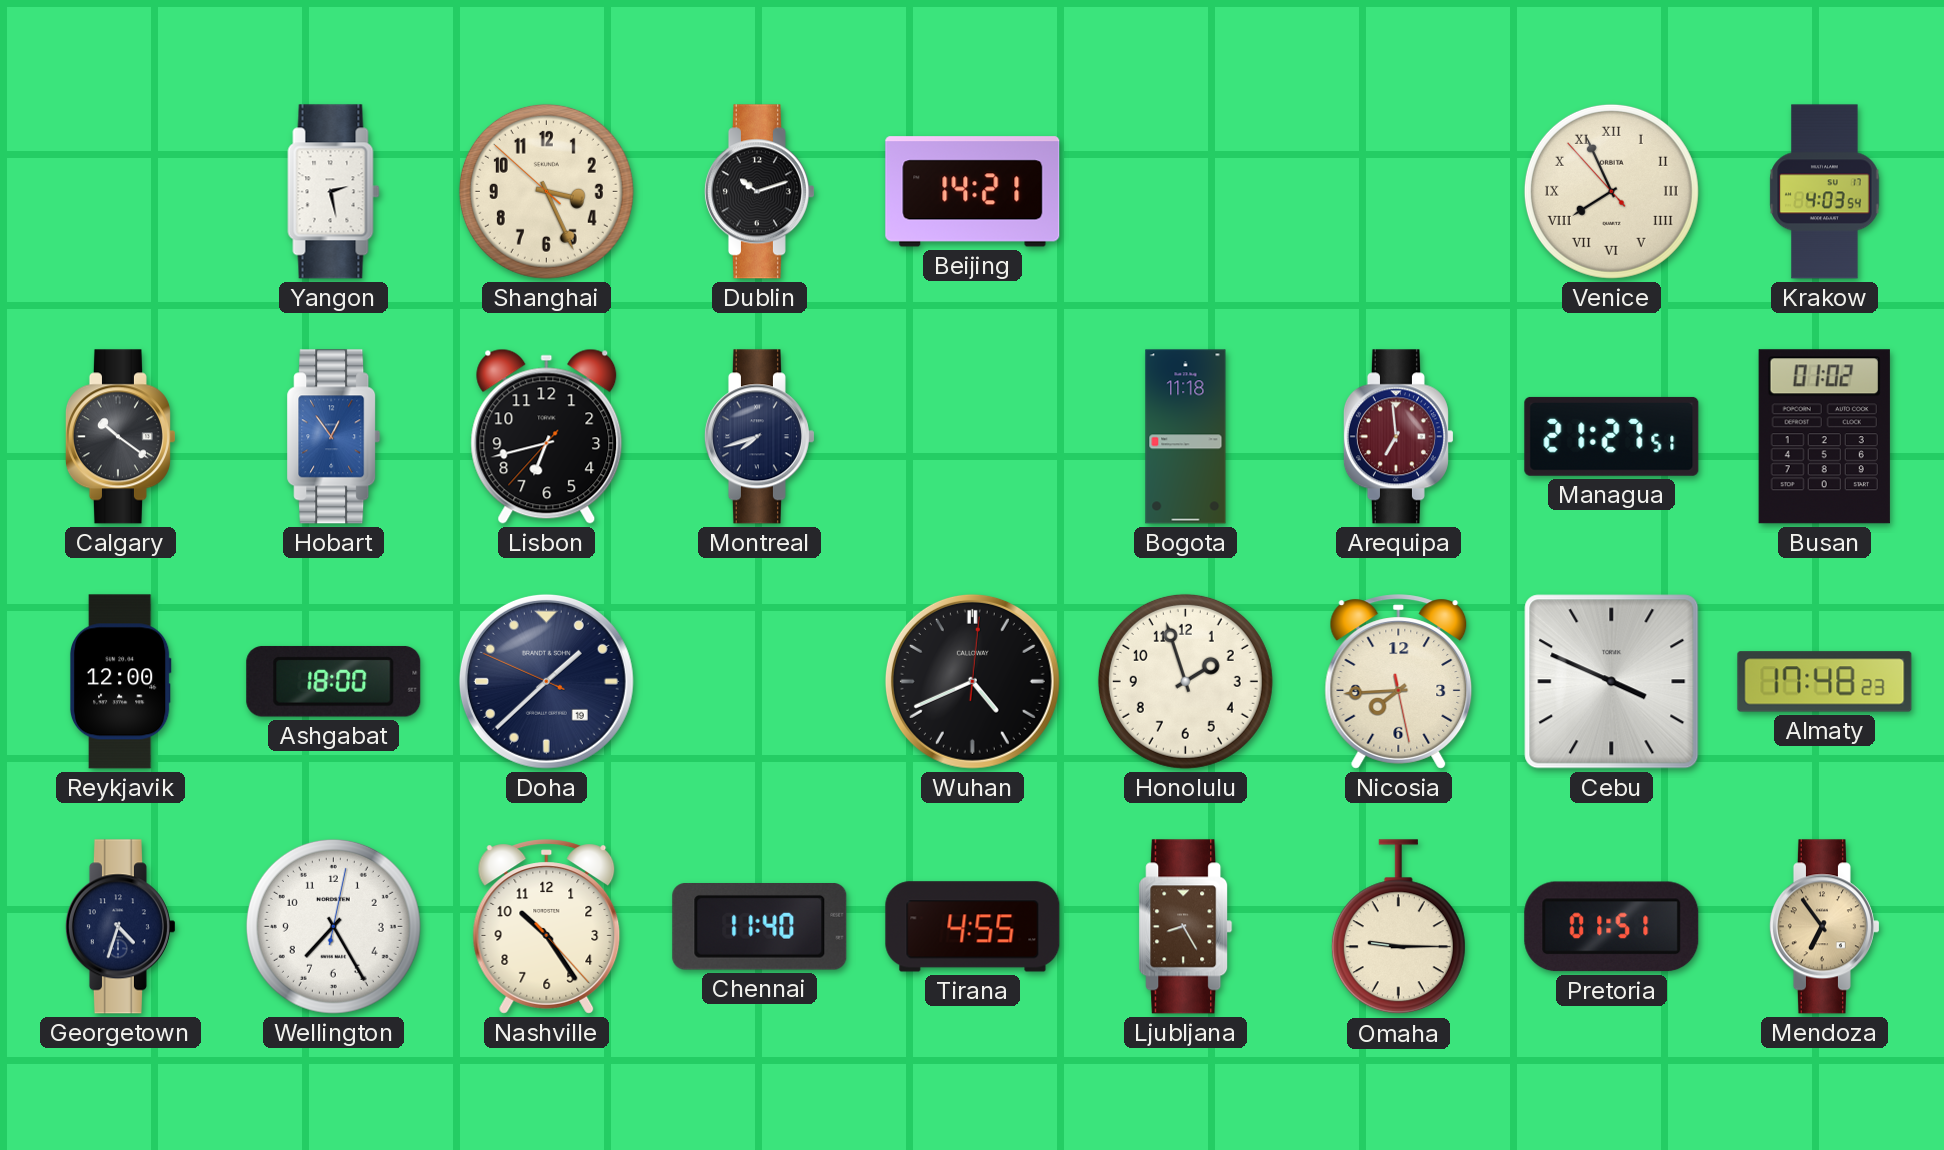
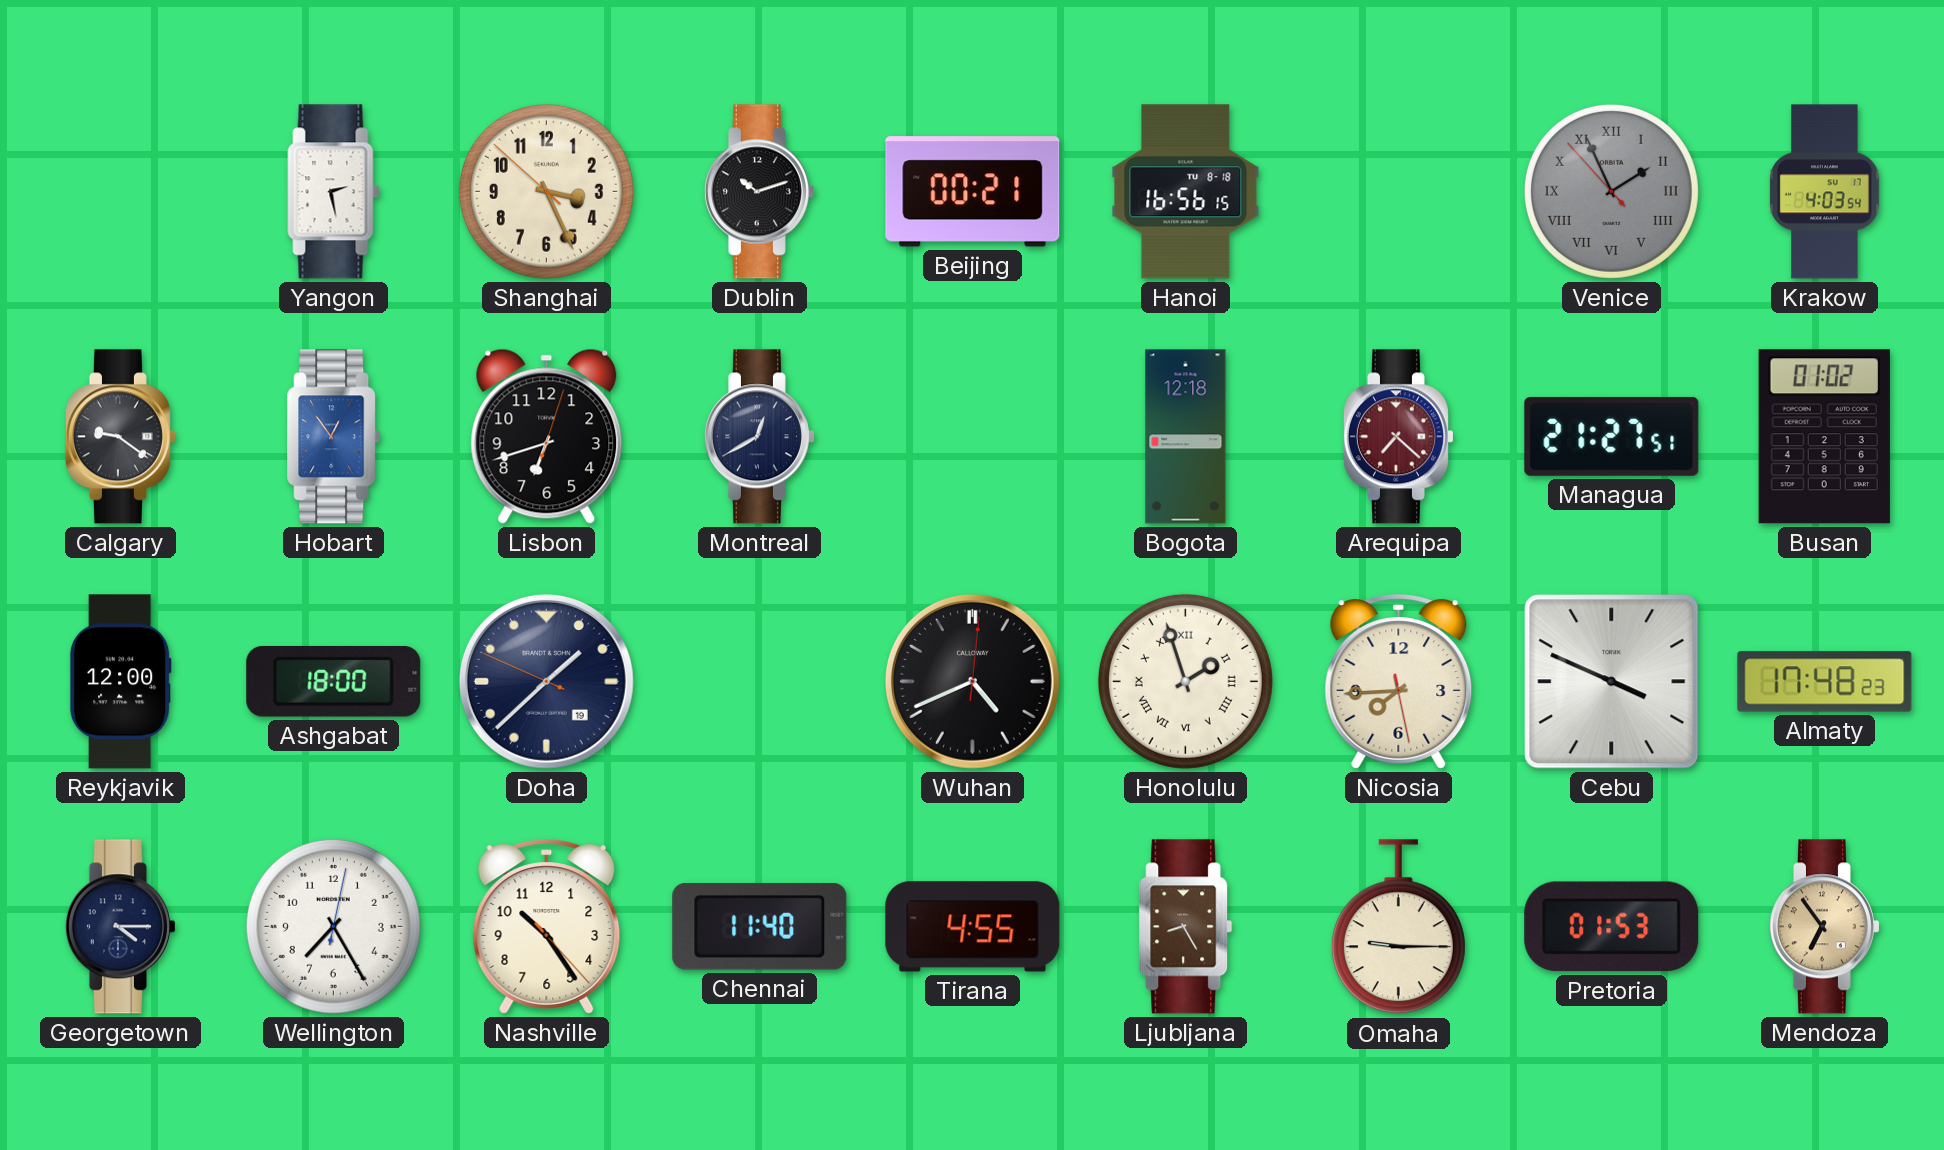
Beijing: 14:21 -> 00:21
Hanoi: none -> 16:56
Venice: 7:55 -> 1:55
Venice dial: cream -> grey
Calgary: 10:21 -> 9:21
Lisbon: 6:42:37 -> 6:42:03
Montreal: 7:42 -> 12:40
Bogota: 11:18 -> 12:18
Arequipa: 6:59 -> 7:22
Honolulu numerals: Arabic -> Roman
Georgetown: 4:33 -> 4:15
Pretoria: 01:51 -> 01:53
